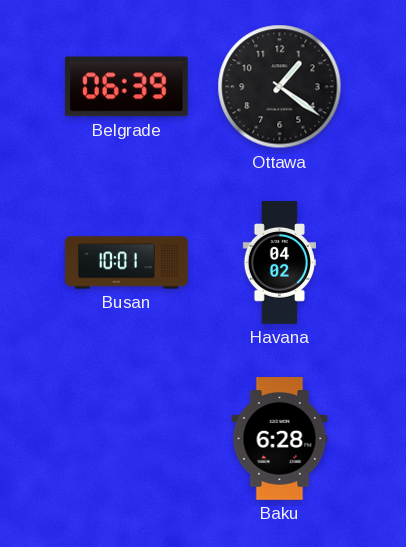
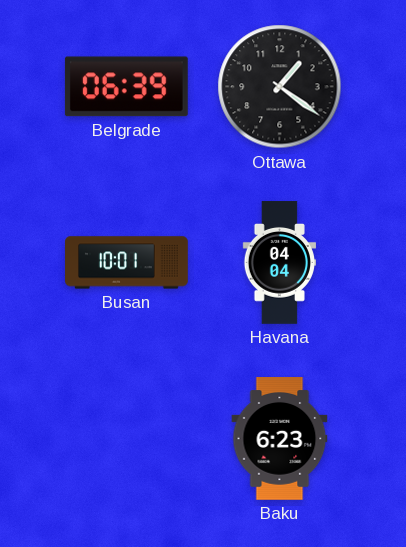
Havana: 04:02 -> 04:04
Baku: 6:28 -> 6:23
